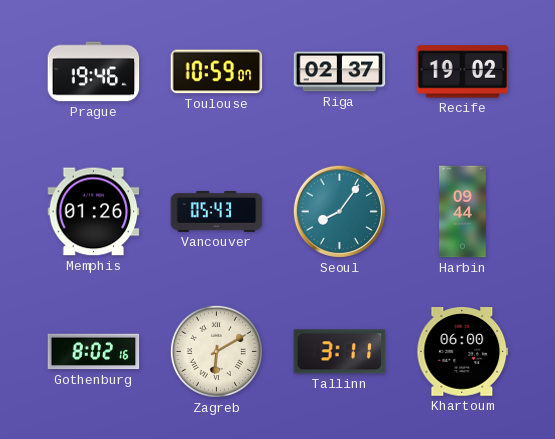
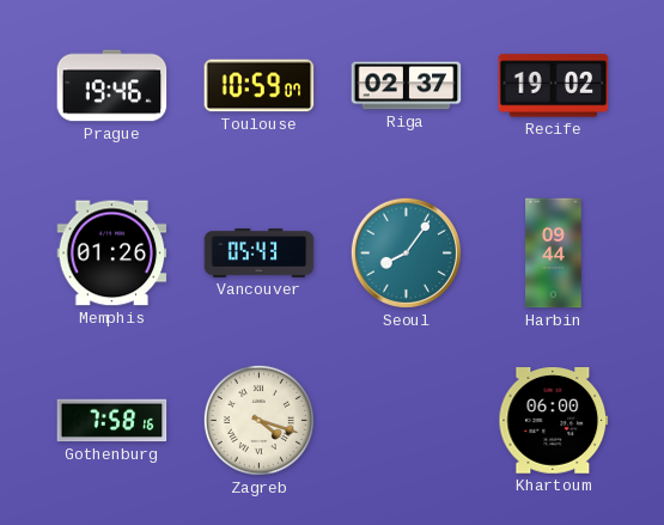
Gothenburg: 8:02 -> 7:58
Zagreb: 6:10 -> 4:18
Tallinn: 3:11 -> none
